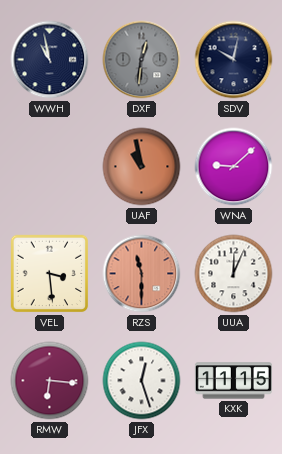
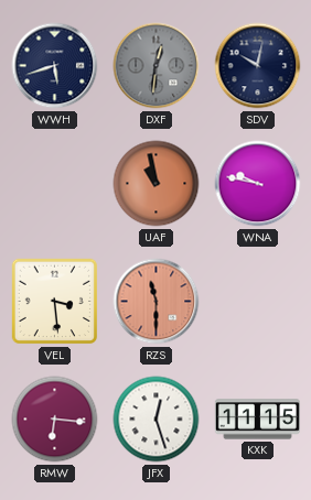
WWH: 10:58 -> 5:42
WNA: 9:08 -> 9:47
UUA: 12:04 -> none
